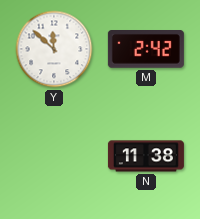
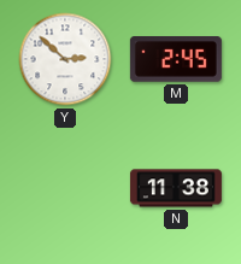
Y: 11:52 -> 2:52
M: 2:42 -> 2:45
